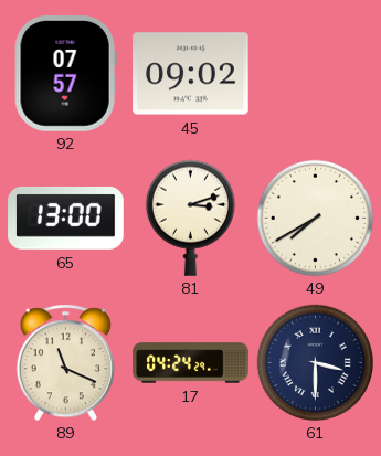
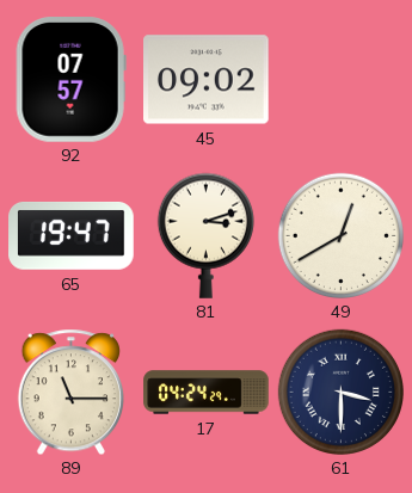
65: 13:00 -> 19:47
49: 7:40 -> 12:40
89: 11:19 -> 11:15
